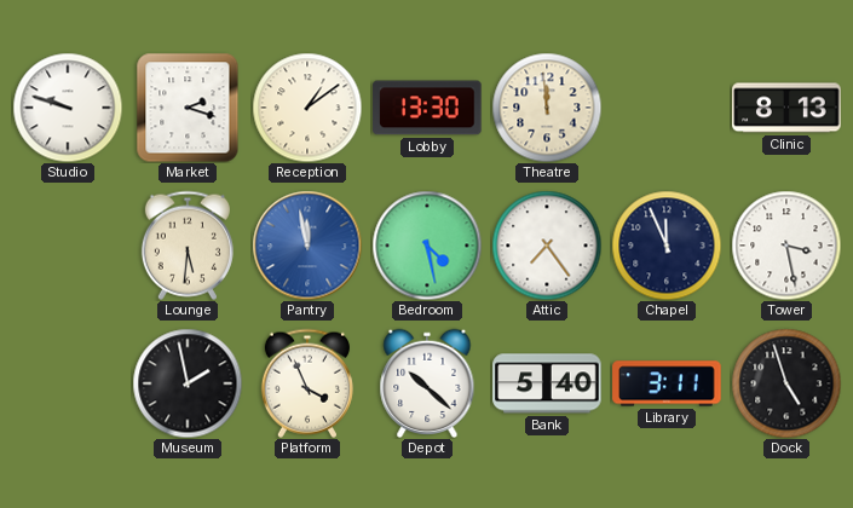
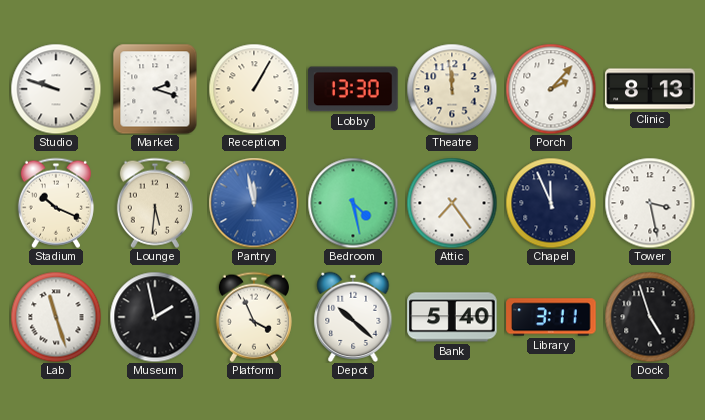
Reception: 1:09 -> 1:05
Porch: none -> 2:07
Stadium: none -> 10:19
Lab: none -> 11:27
